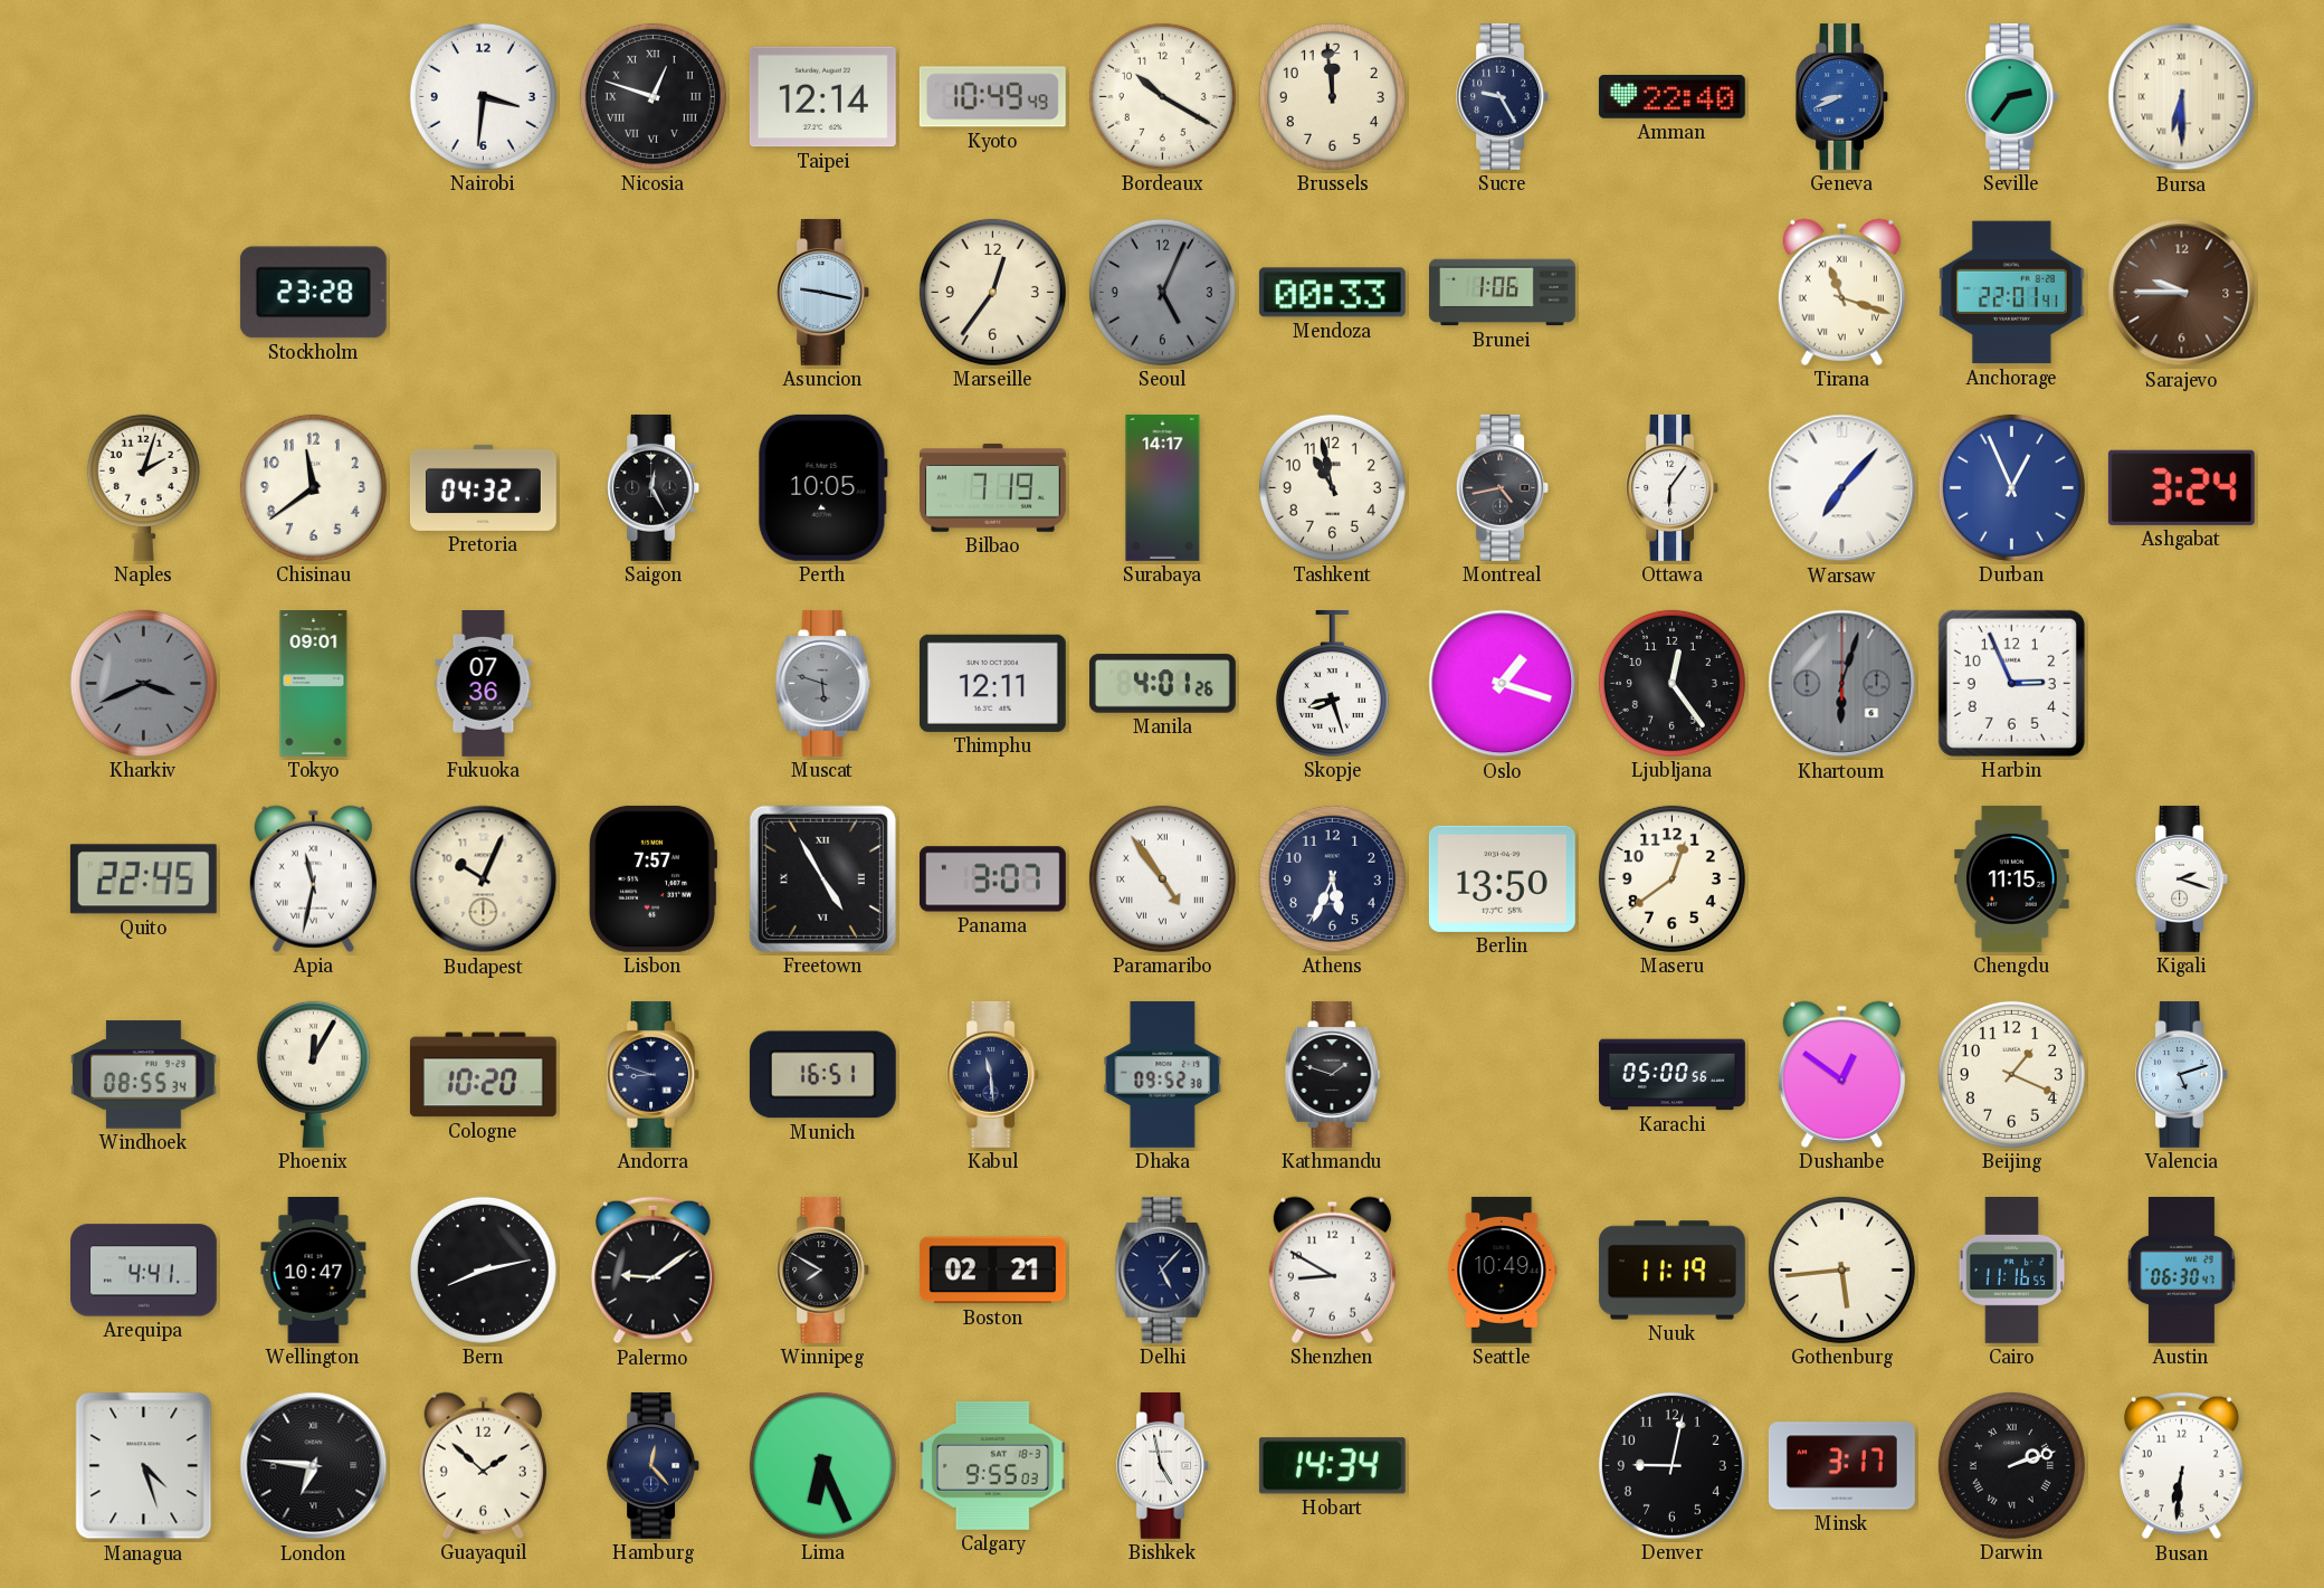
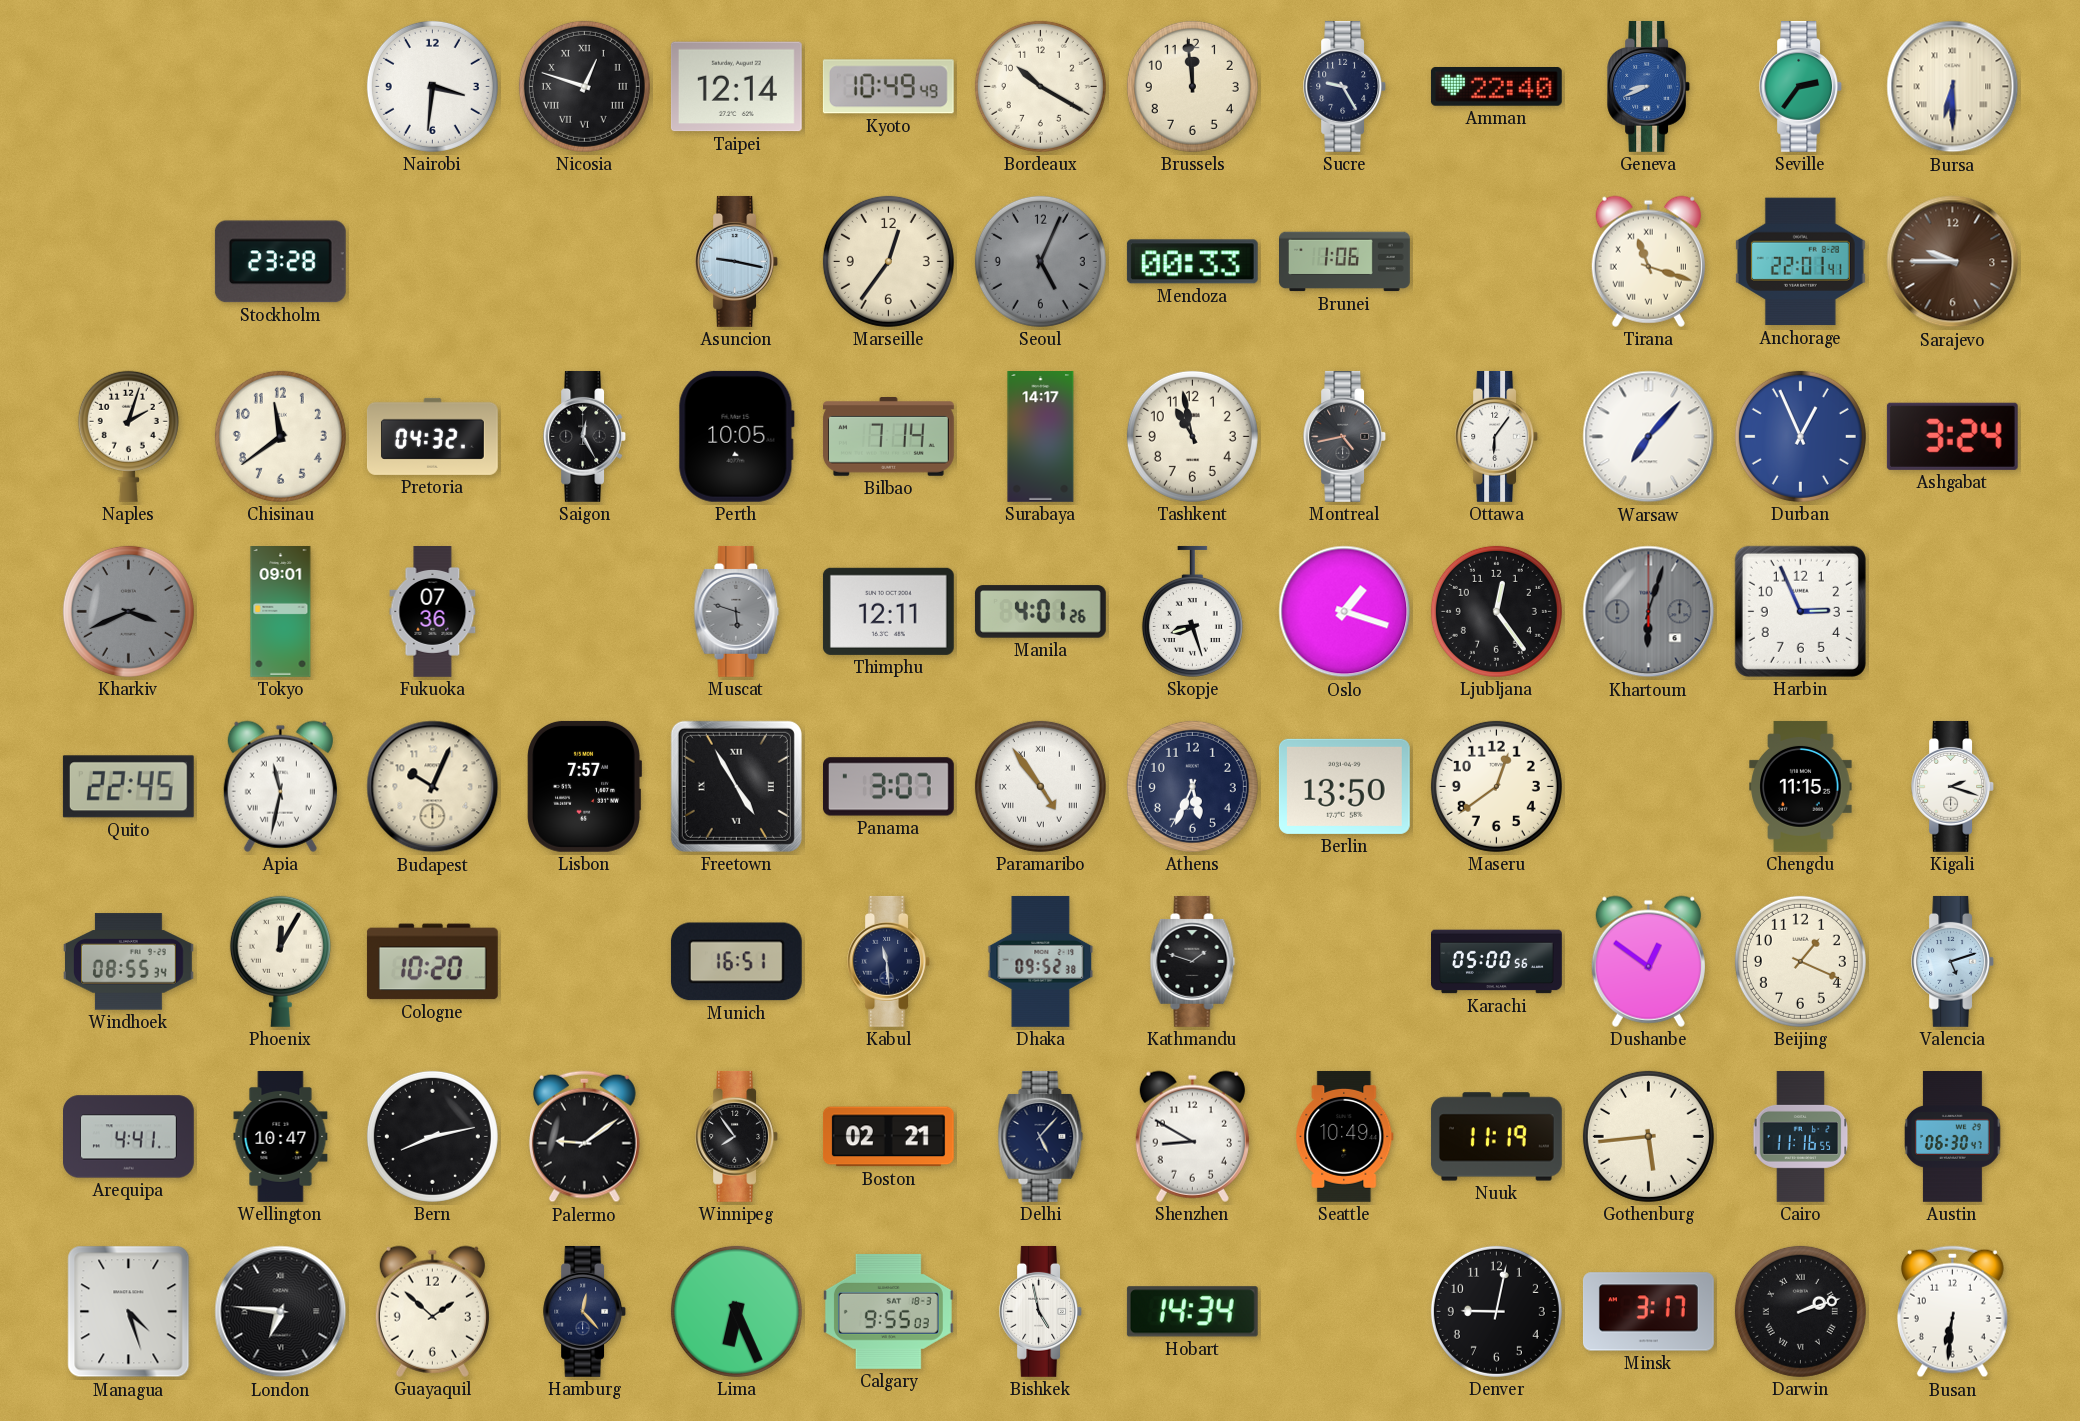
Bilbao: 7:19 -> 7:14
Andorra: 8:48 -> none
Winnipeg: 7:50 -> 7:54
